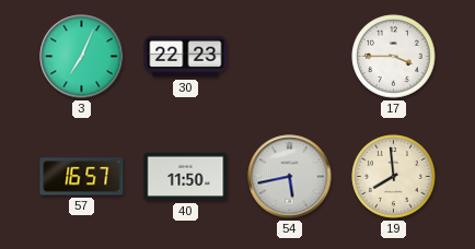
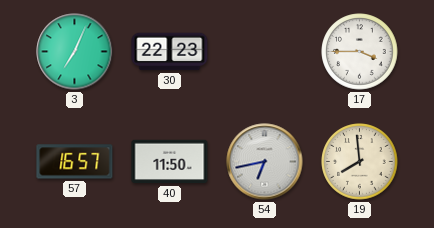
54: 5:43 -> 6:43
